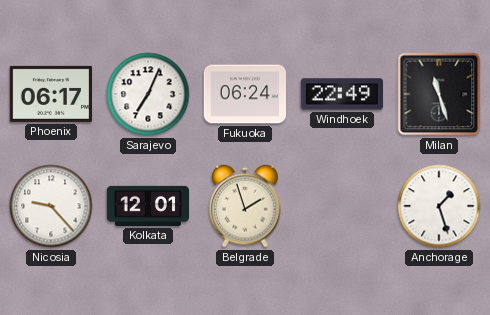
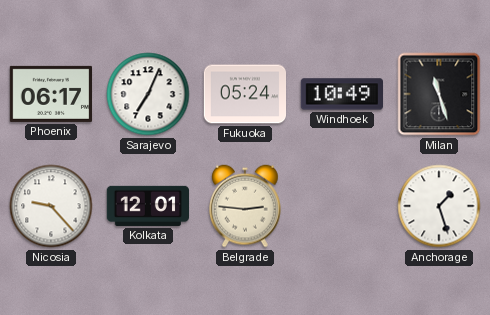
Fukuoka: 06:24 -> 05:24
Windhoek: 22:49 -> 10:49
Belgrade: 1:57 -> 2:46
